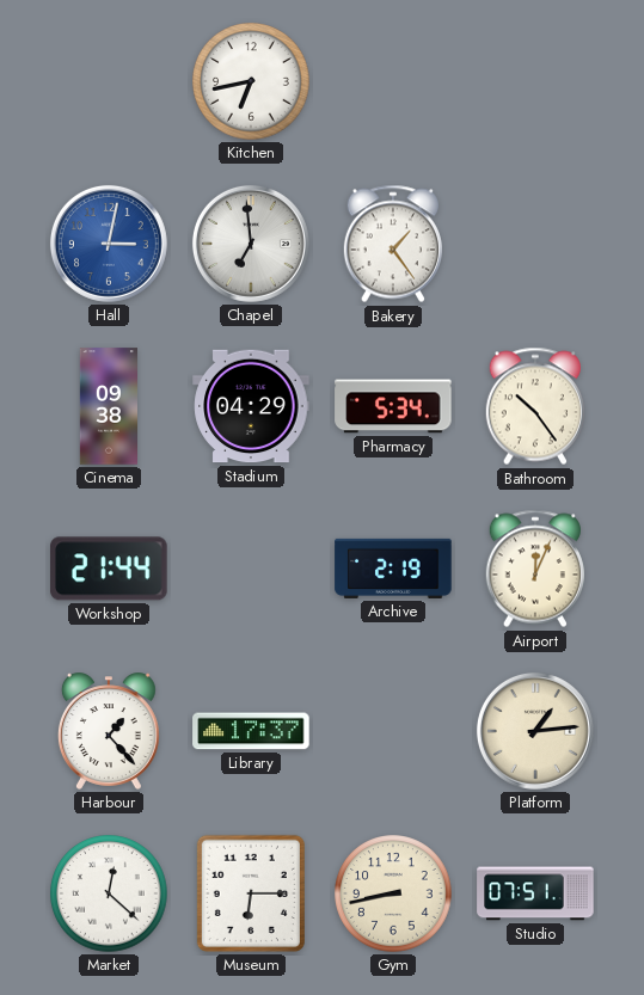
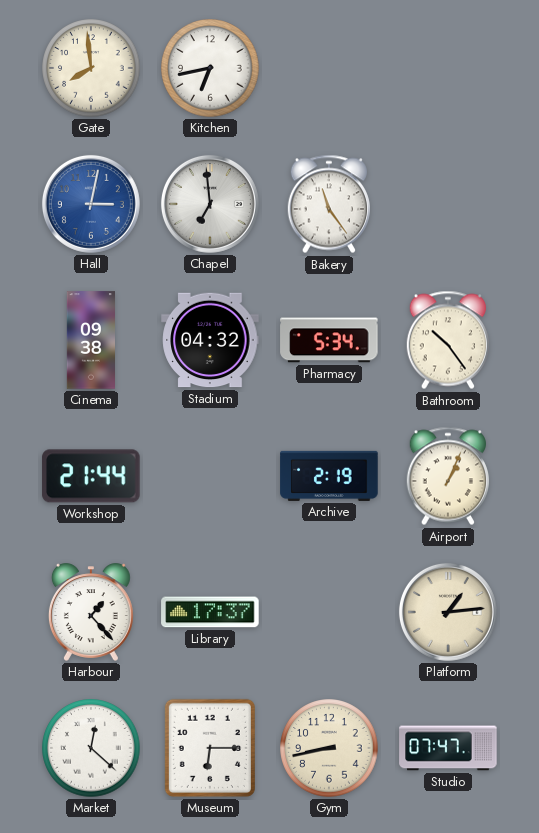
Gate: none -> 7:59
Bakery: 1:24 -> 11:24
Stadium: 04:29 -> 04:32
Airport: 12:04 -> 1:04
Studio: 07:51 -> 07:47
